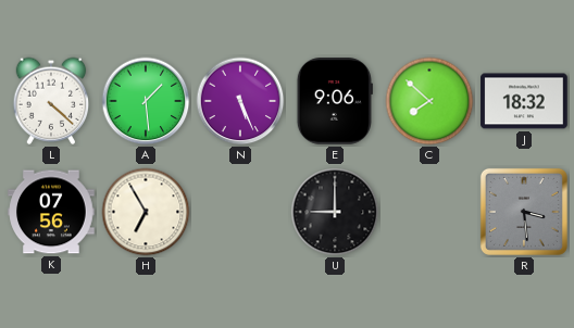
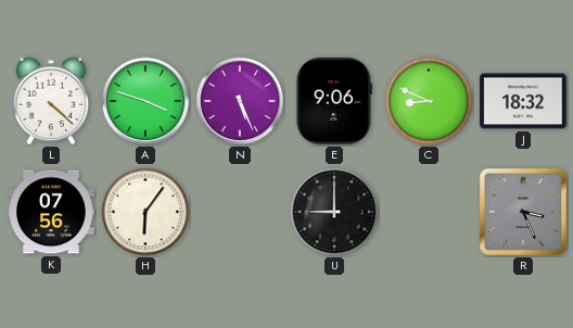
A: 1:29 -> 3:48
C: 7:52 -> 8:49
H: 6:55 -> 6:06
R: 3:29 -> 3:26
